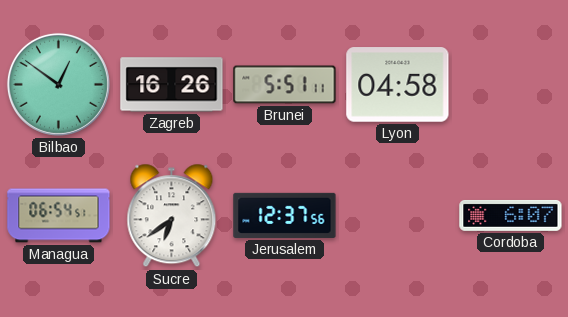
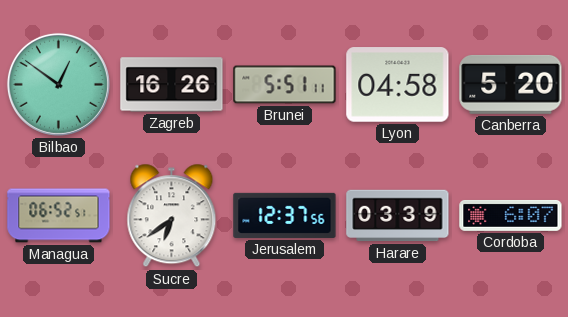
Canberra: none -> 5:20
Managua: 06:54 -> 06:52
Harare: none -> 03:39
